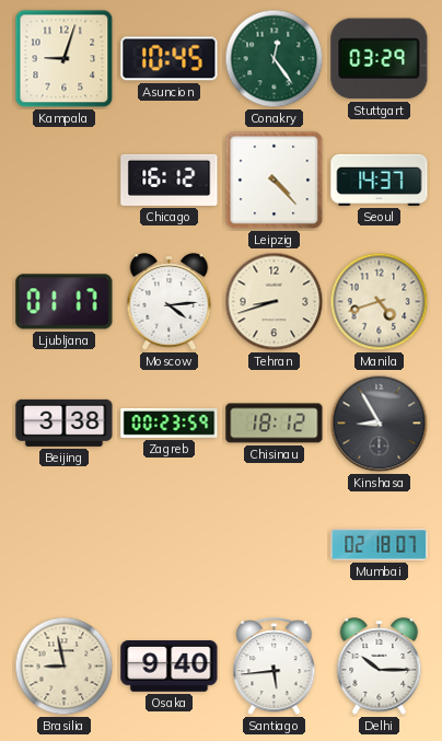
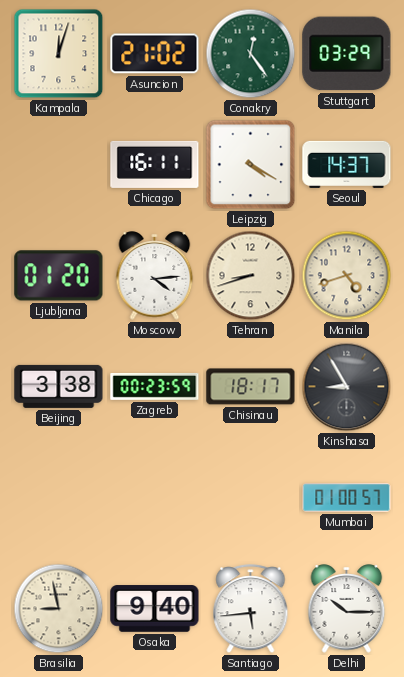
Kampala: 9:03 -> 12:03
Asuncion: 10:45 -> 21:02
Chicago: 16:12 -> 16:11
Leipzig: 4:23 -> 4:20
Ljubljana: 01:17 -> 01:20
Chisinau: 18:12 -> 18:17
Mumbai: 02:18 -> 01:00
